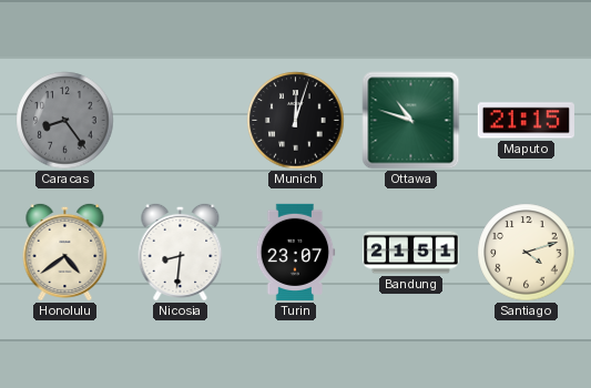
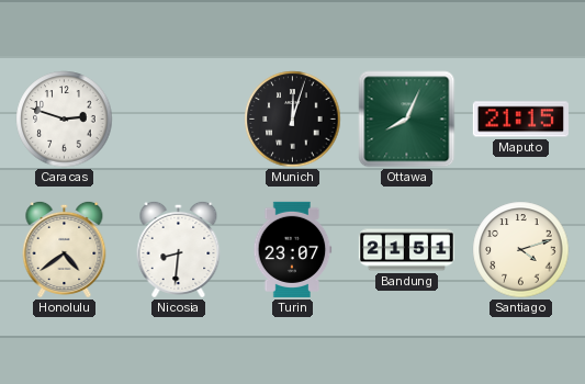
Caracas: 8:24 -> 2:48
Caracas dial: grey -> white
Ottawa: 10:48 -> 8:04
